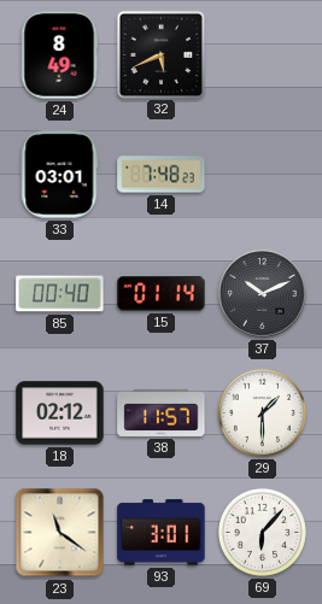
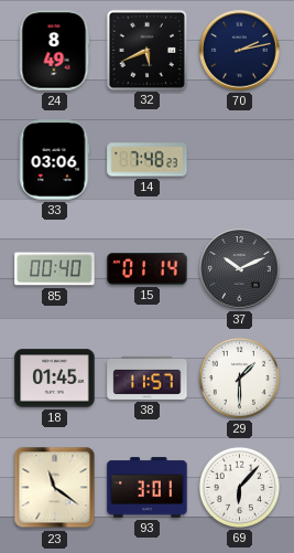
70: none -> 2:13
33: 03:01 -> 03:06
18: 02:12 -> 01:45
